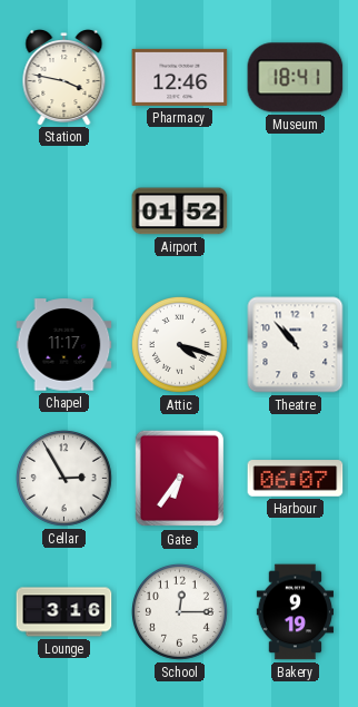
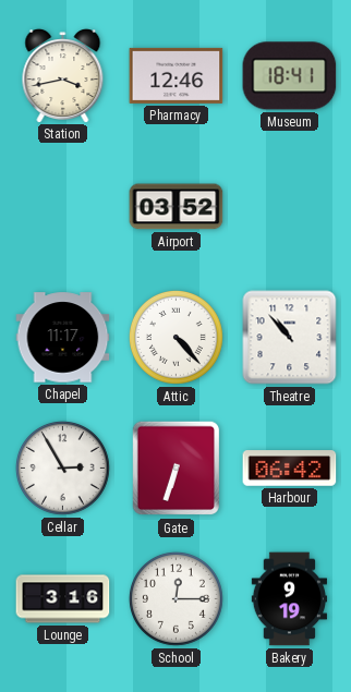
Station: 3:47 -> 3:43
Airport: 01:52 -> 03:52
Attic: 4:18 -> 4:23
Gate: 6:36 -> 6:33
Harbour: 06:07 -> 06:42
